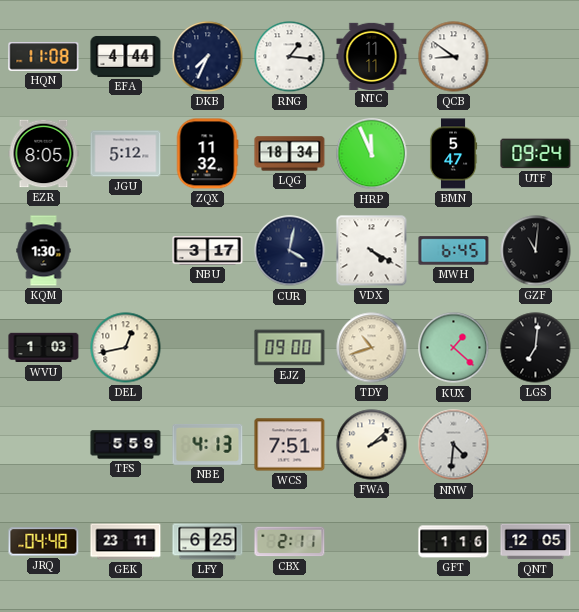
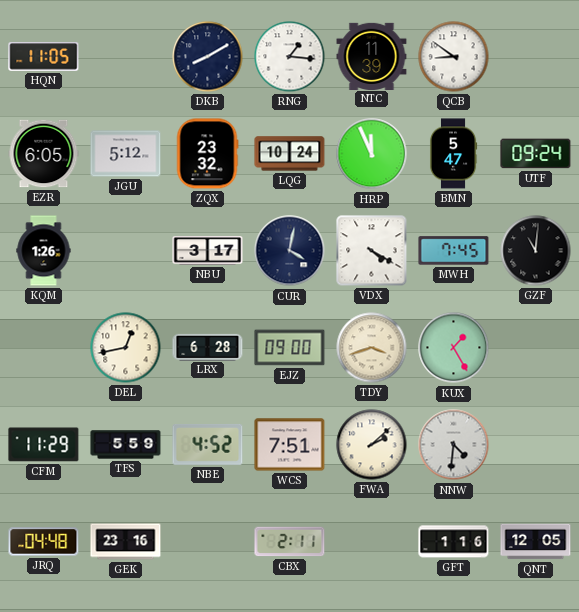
HQN: 11:08 -> 11:05
EFA: 4:44 -> none
DKB: 7:34 -> 8:10
NTC: 11:11 -> 11:39
EZR: 8:05 -> 6:05
ZQX: 11:32 -> 23:32
LQG: 18:34 -> 10:24
KQM: 1:30 -> 1:26
MWH: 6:45 -> 7:45
WVU: 1:03 -> none
LRX: none -> 6:28
TDY: 10:42 -> 3:42
KUX: 1:22 -> 1:25
LGS: 7:01 -> none
CFM: none -> 11:29
NBE: 4:13 -> 4:52
GEK: 23:11 -> 23:16
LFY: 6:25 -> none
